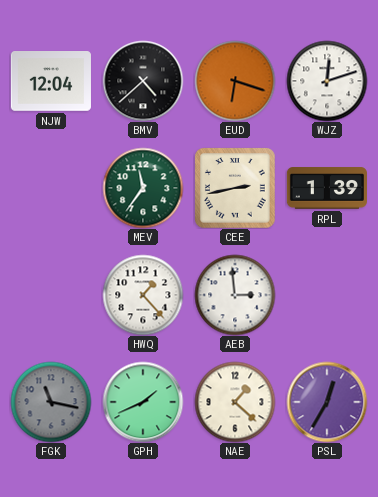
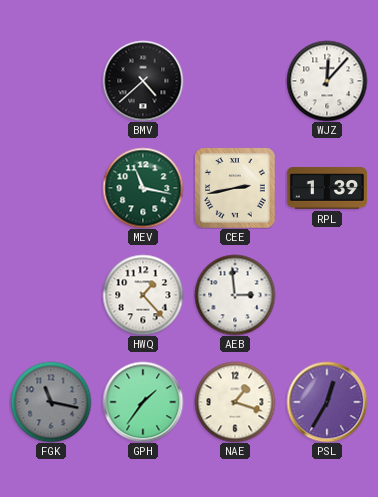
NJW: 12:04 -> none
EUD: 6:18 -> none
WJZ: 12:12 -> 12:07
MEV: 11:36 -> 11:17
GPH: 1:41 -> 1:36
NAE: 1:22 -> 1:18
